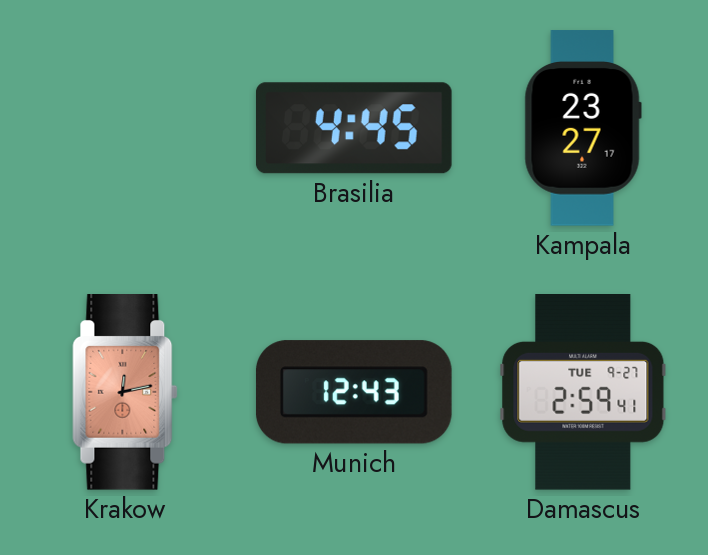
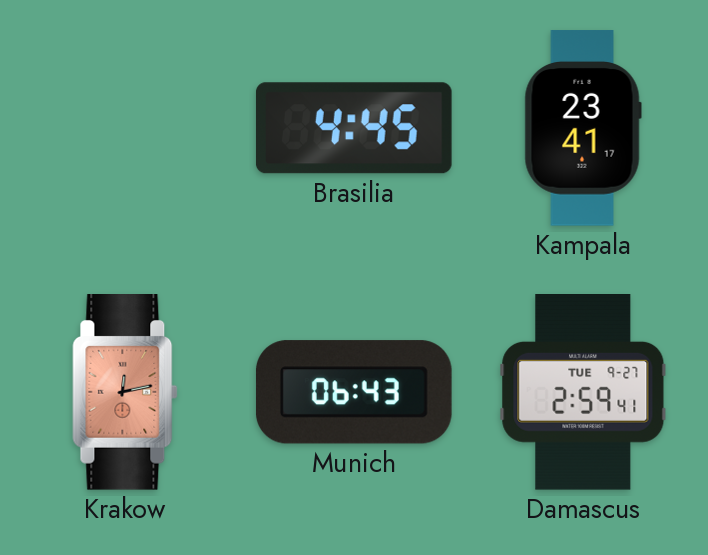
Kampala: 23:27 -> 23:41
Munich: 12:43 -> 06:43
